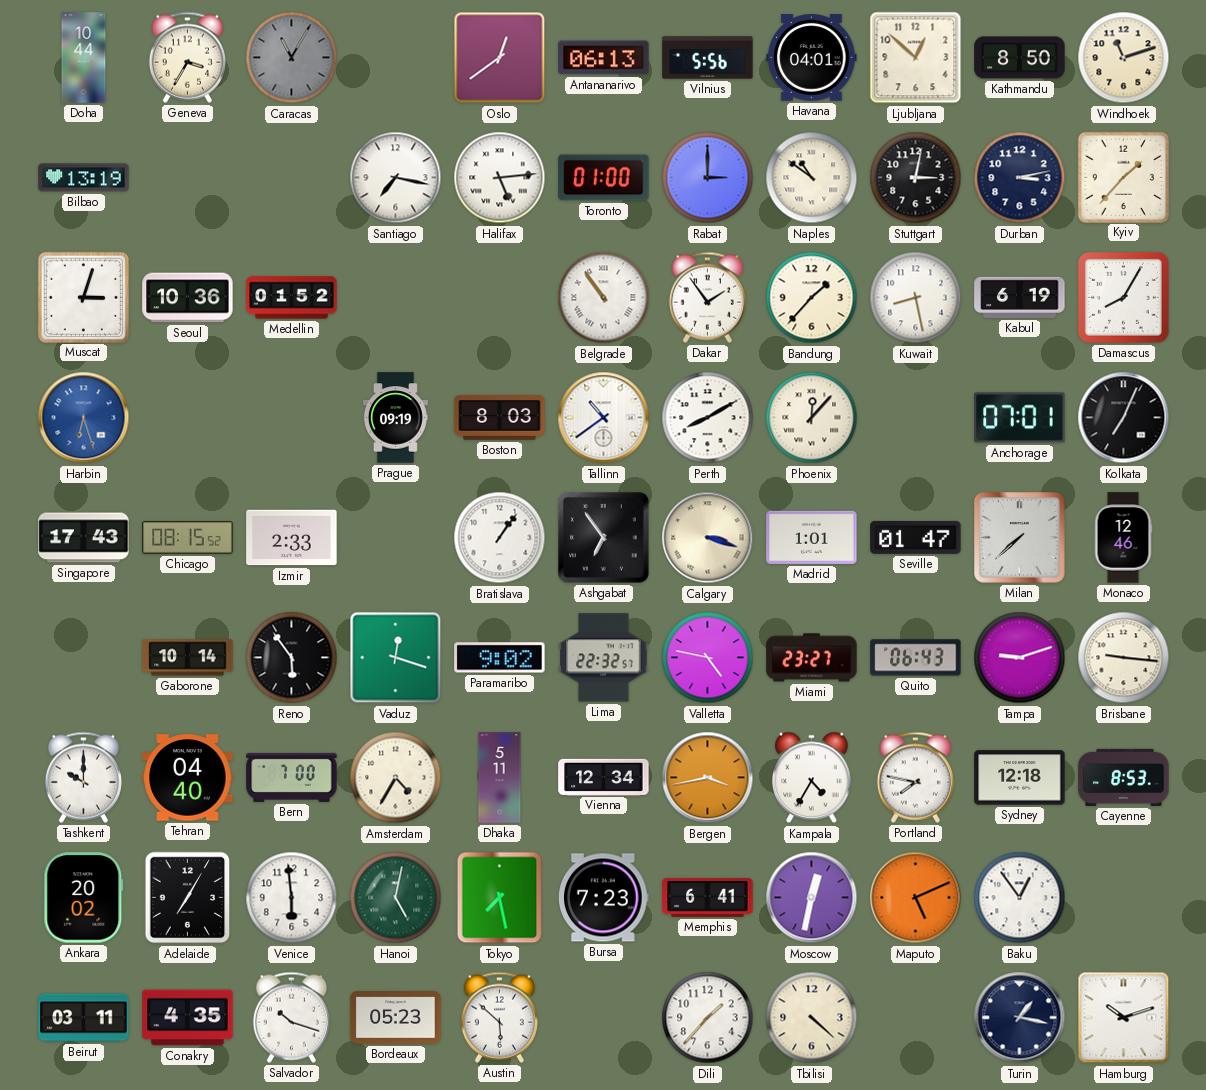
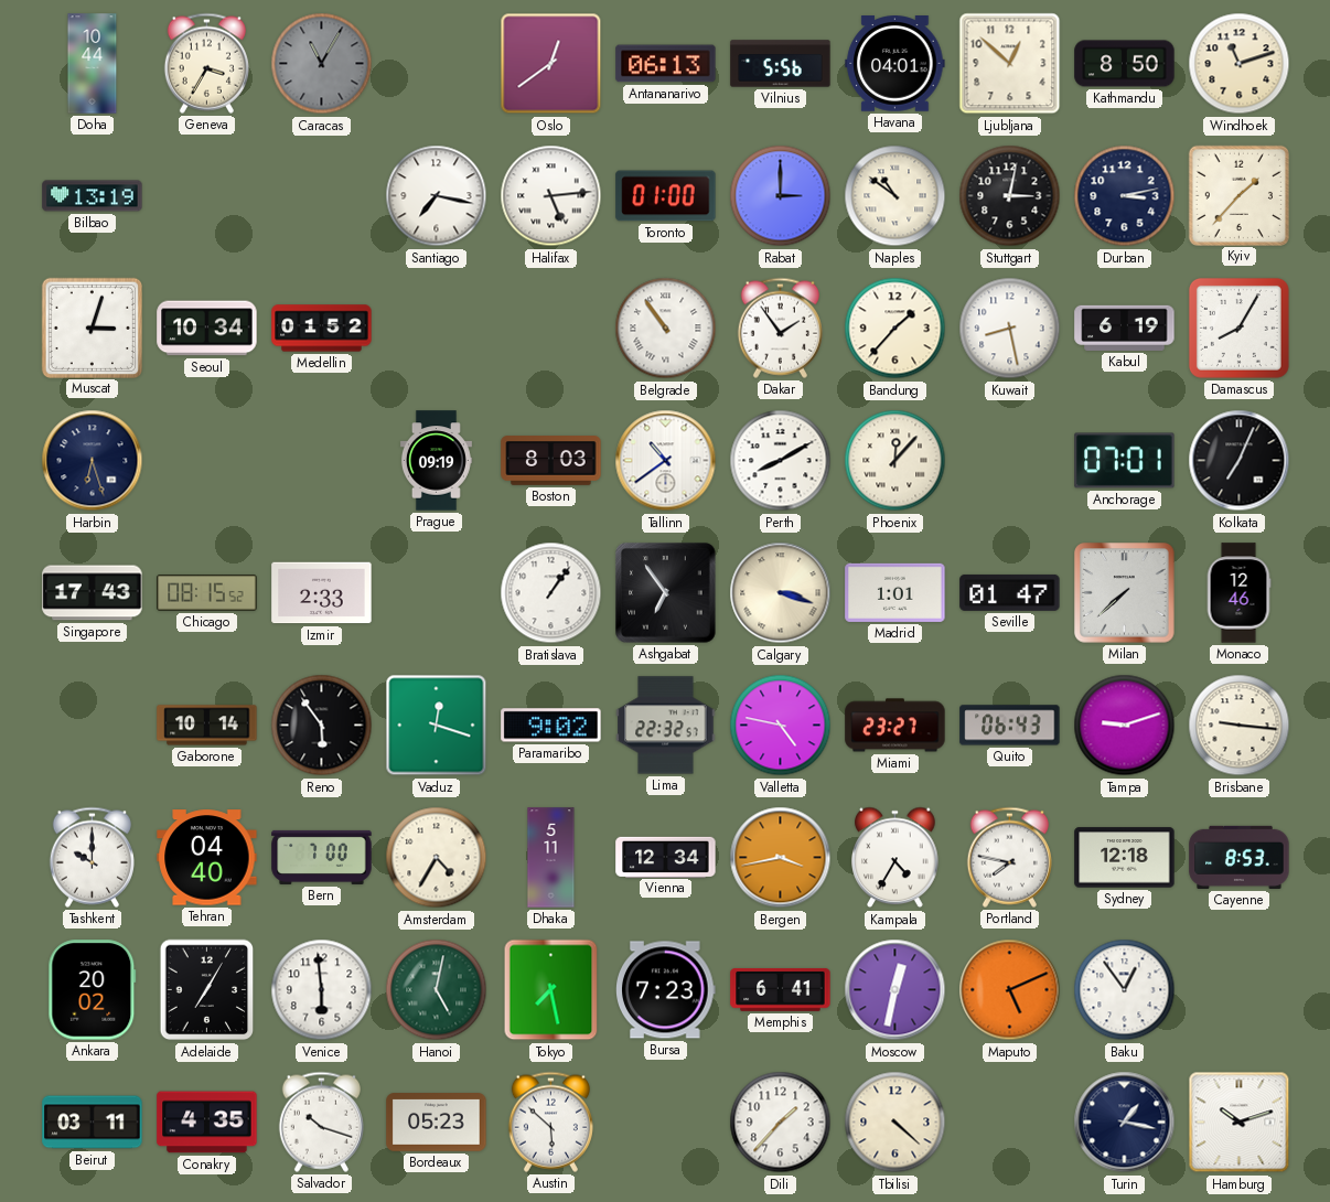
Seoul: 10:36 -> 10:34
Harbin dial: blue -> navy
